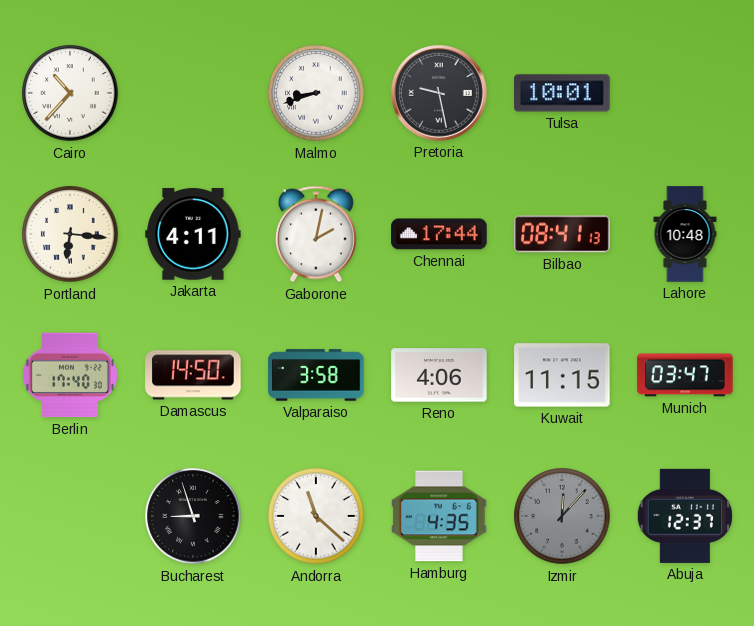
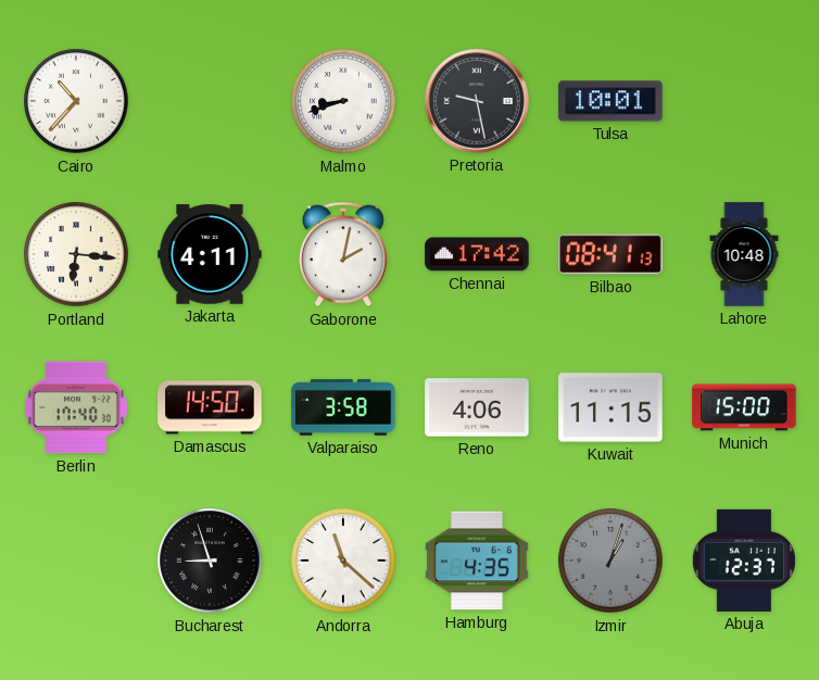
Chennai: 17:44 -> 17:42
Munich: 03:47 -> 15:00
Izmir: 12:07 -> 1:03
